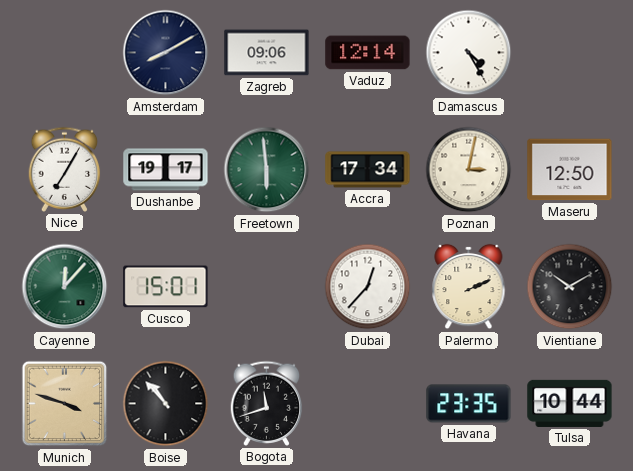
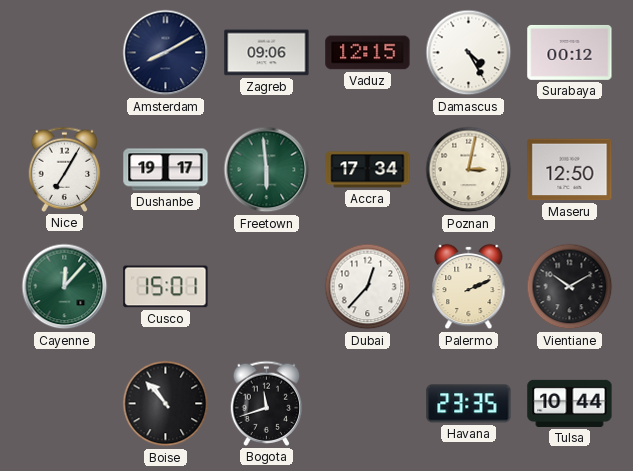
Vaduz: 12:14 -> 12:15
Surabaya: none -> 00:12
Munich: 3:48 -> none
